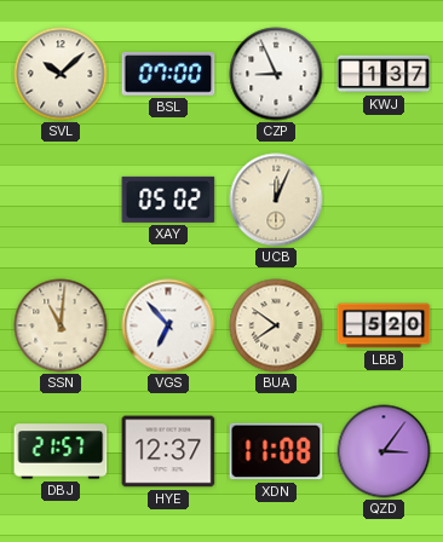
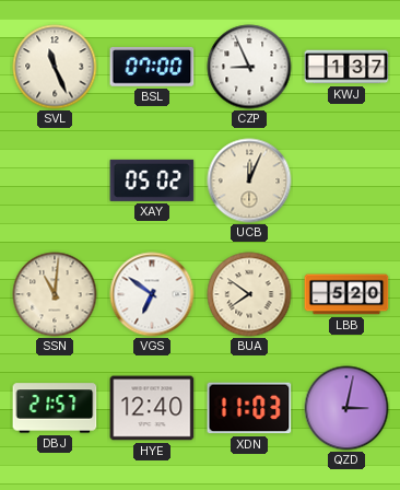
SVL: 10:08 -> 11:26
VGS: 6:53 -> 6:51
HYE: 12:37 -> 12:40
XDN: 11:08 -> 11:03
QZD: 3:06 -> 3:02
